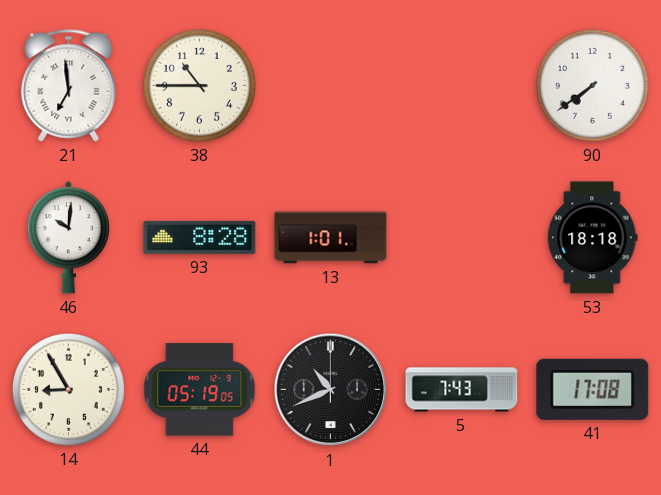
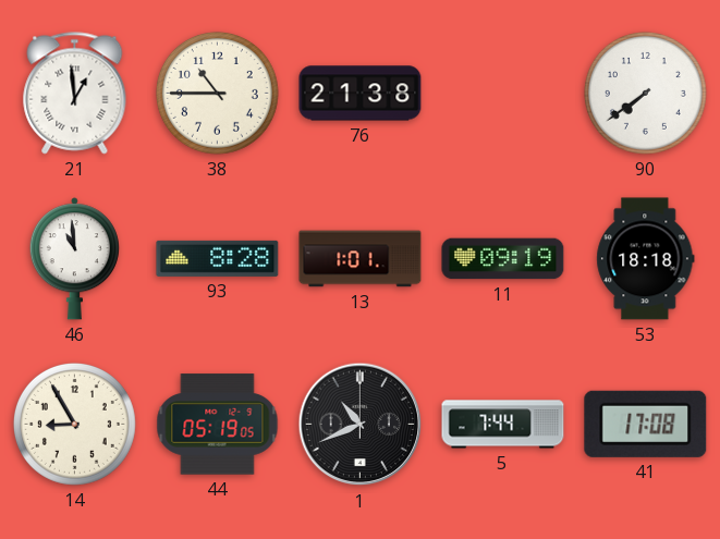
21: 6:59 -> 12:59
76: none -> 21:38
46: 10:01 -> 10:59
11: none -> 09:19
5: 7:43 -> 7:44
